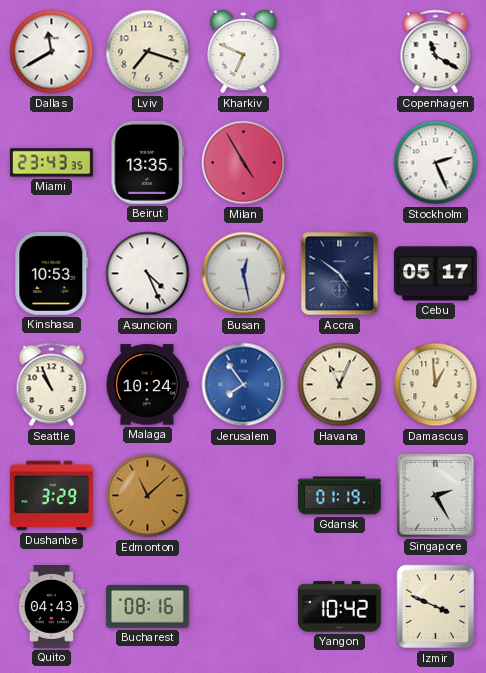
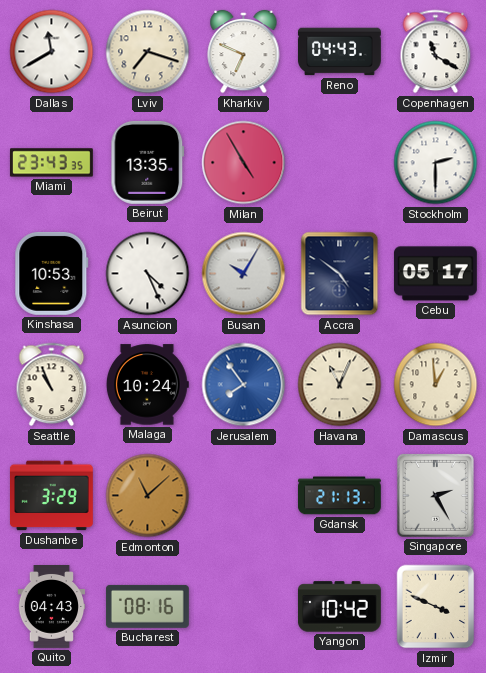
Reno: none -> 04:43
Stockholm: 2:26 -> 2:30
Busan: 12:28 -> 10:05
Gdansk: 01:19 -> 21:13
